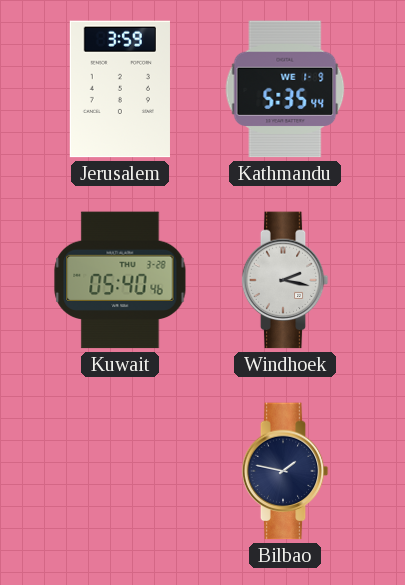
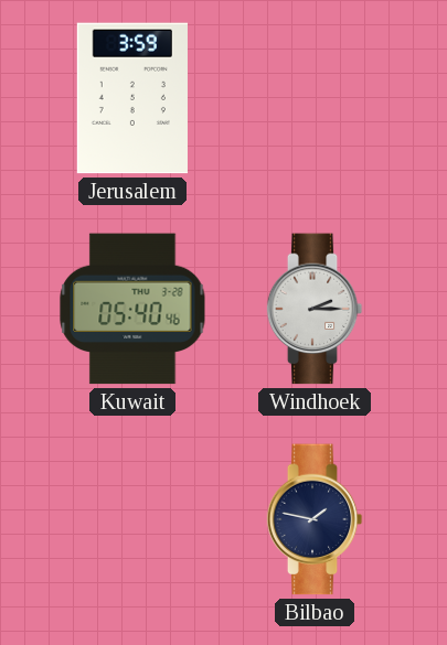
Kathmandu: 5:35 -> none
Windhoek: 2:17 -> 2:15
